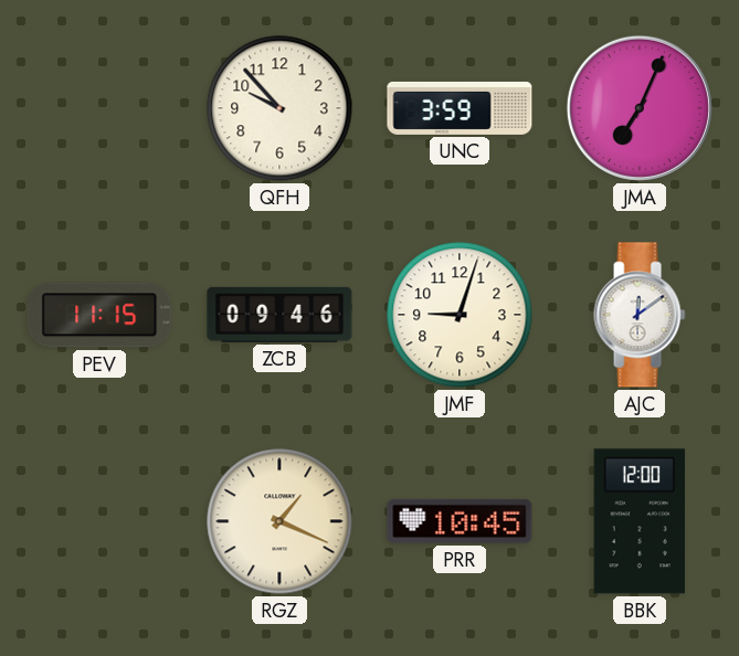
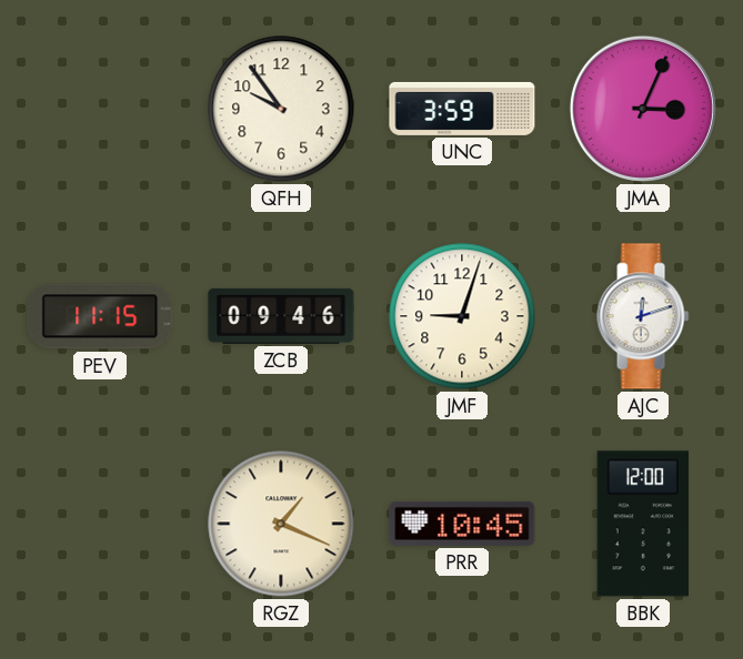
QFH: 9:53 -> 9:54
JMA: 7:04 -> 3:04
AJC: 12:09 -> 12:12
